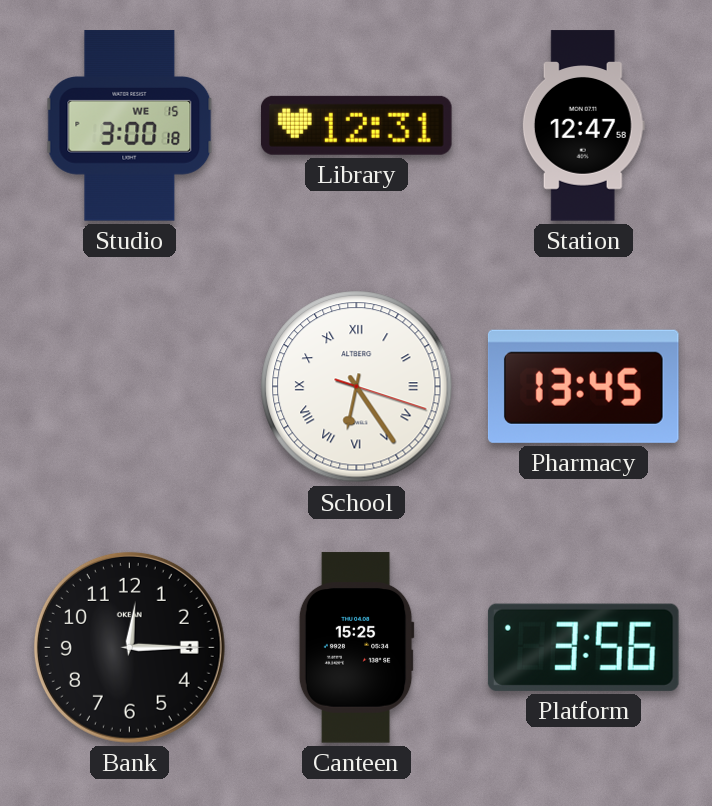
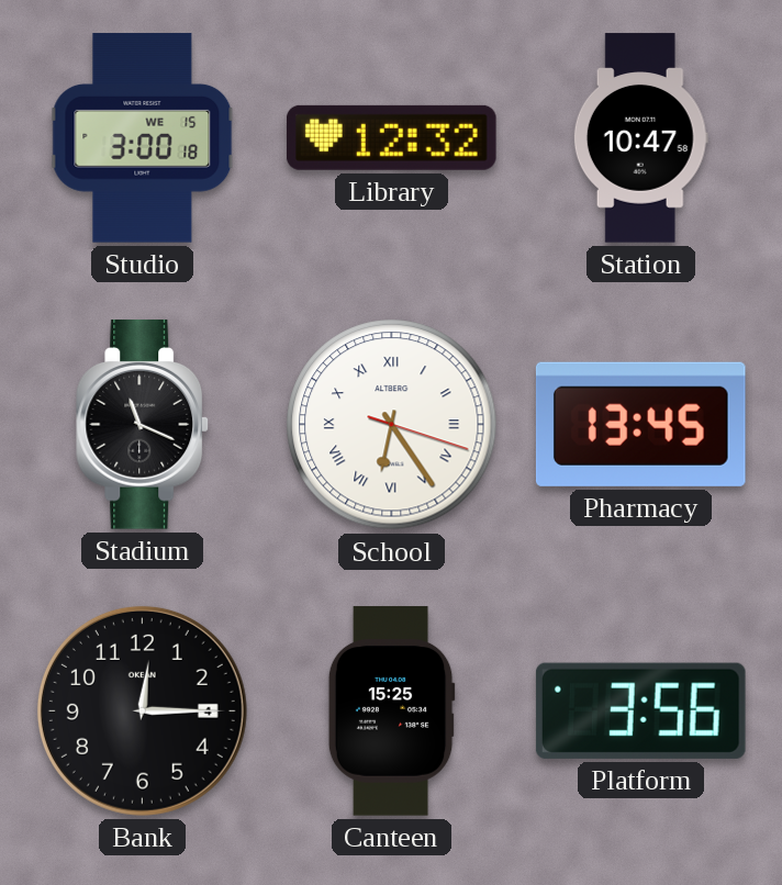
Library: 12:31 -> 12:32
Station: 12:47 -> 10:47
Stadium: none -> 11:19
